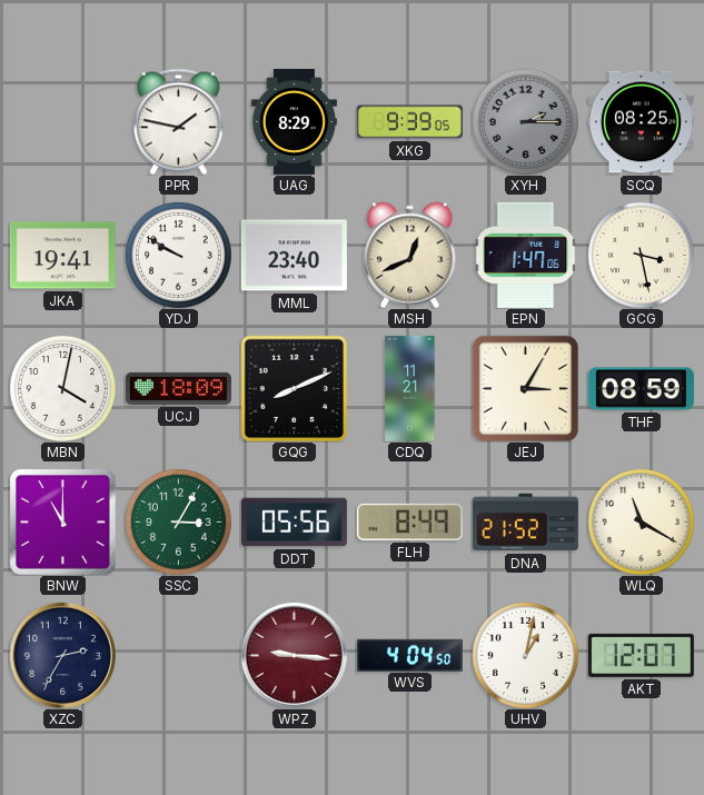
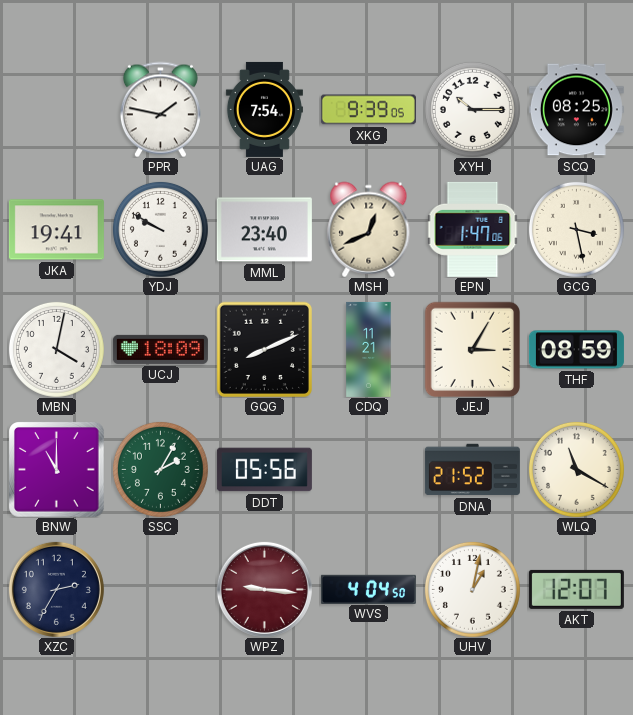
UAG: 8:29 -> 7:54
XYH: 2:15 -> 10:15
XYH dial: grey -> white
SSC: 3:05 -> 2:05
FLH: 8:49 -> none
